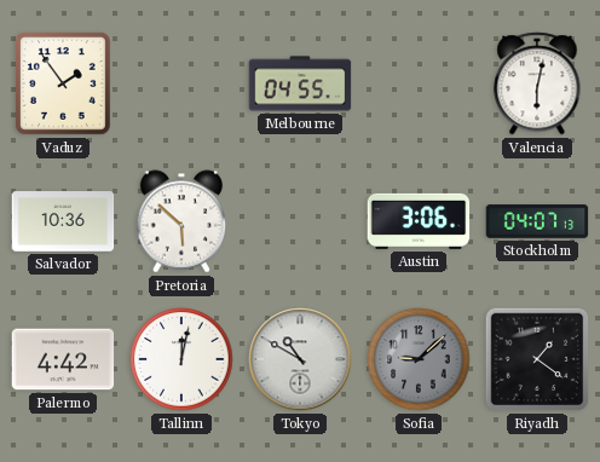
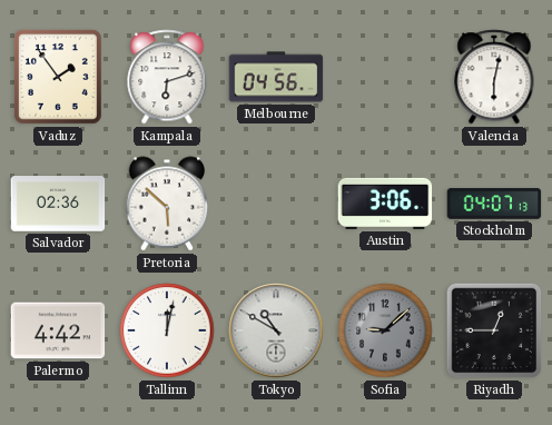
Kampala: none -> 6:12
Melbourne: 04:55 -> 04:56
Salvador: 10:36 -> 02:36
Riyadh: 1:21 -> 12:45
